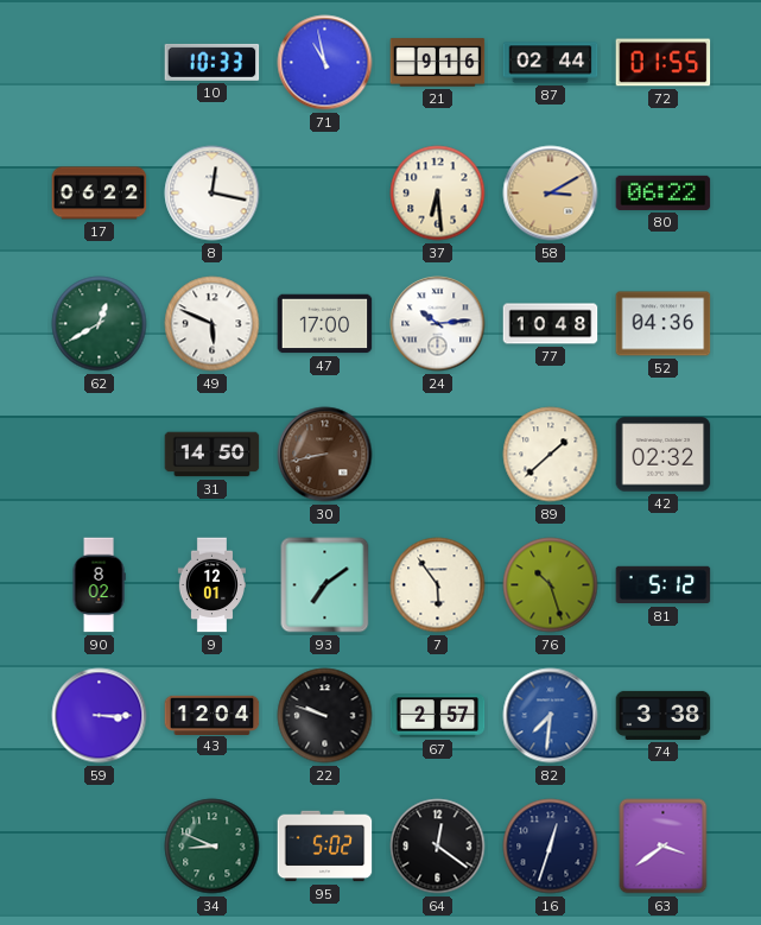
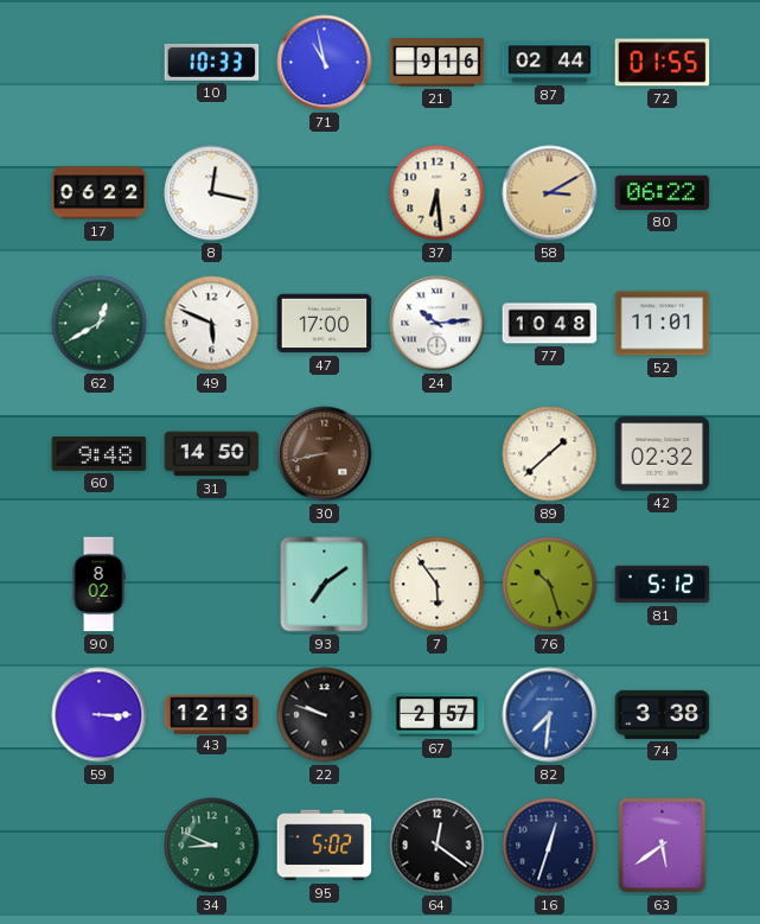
52: 04:36 -> 11:01
60: none -> 9:48
9: 12:01 -> none
43: 12:04 -> 12:13
63: 3:39 -> 5:39
